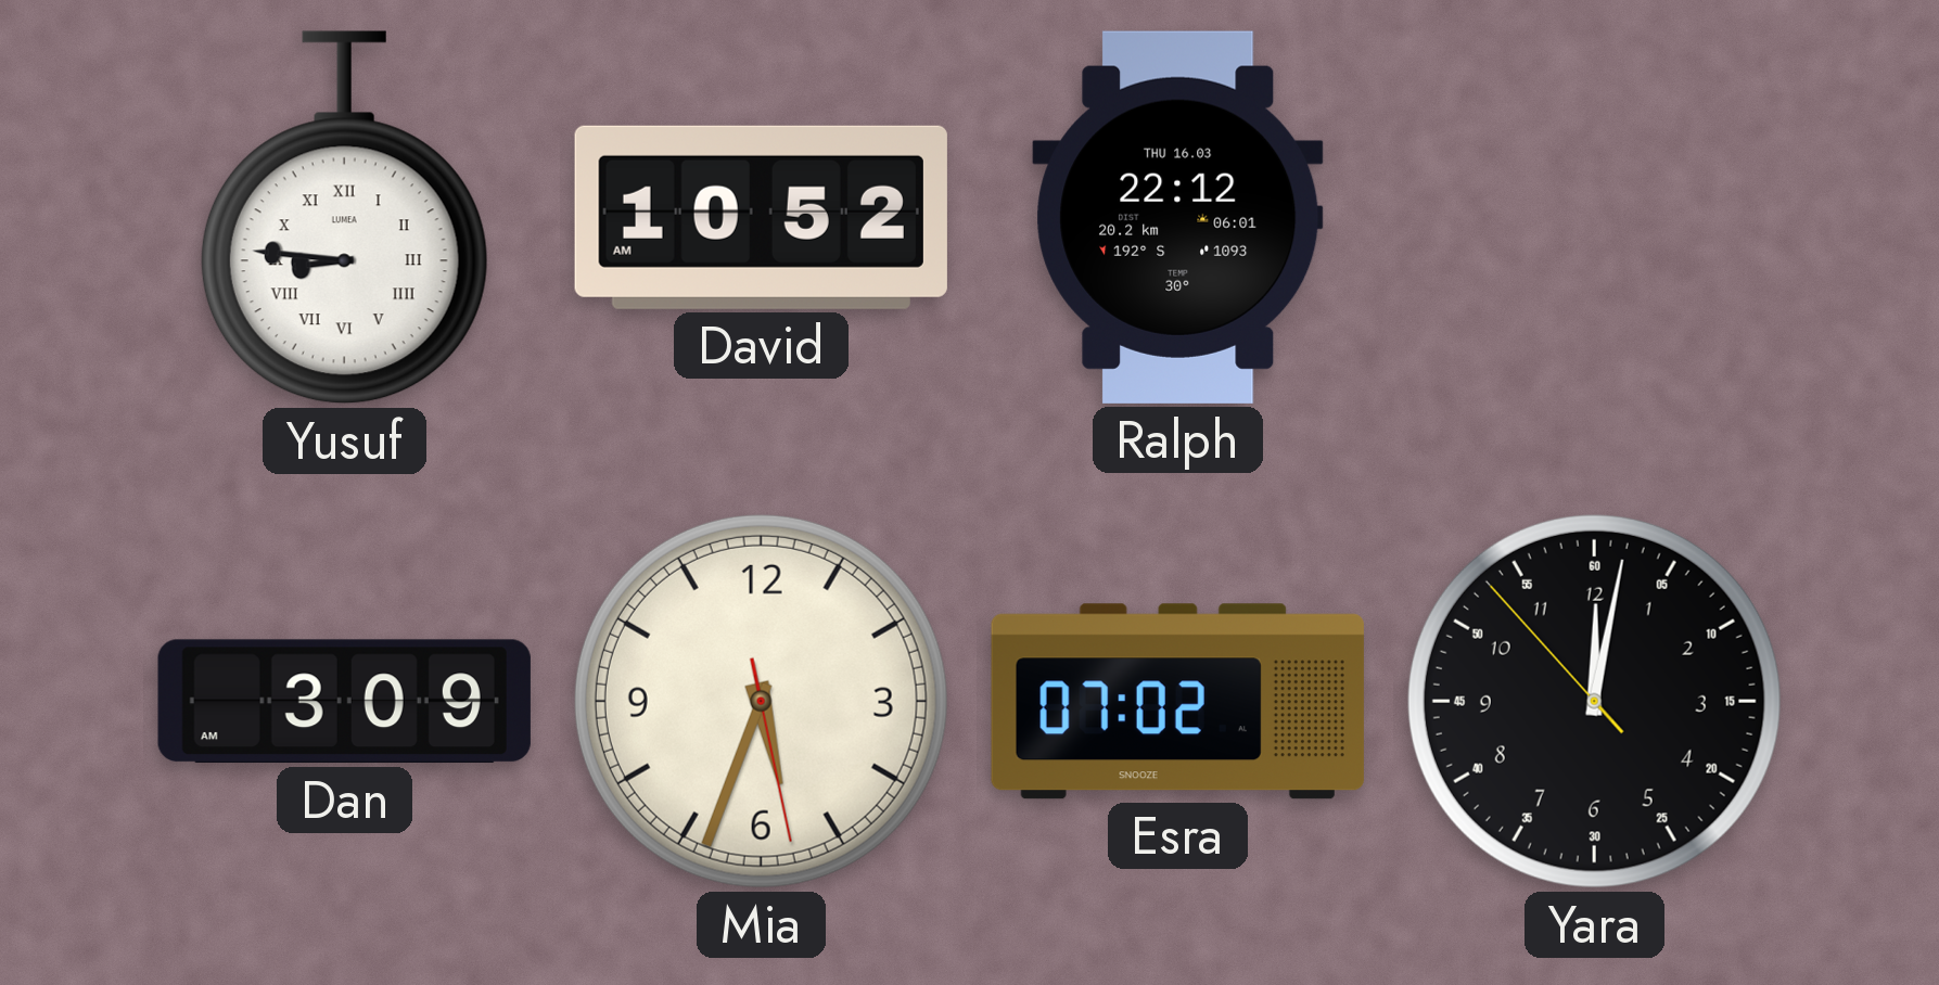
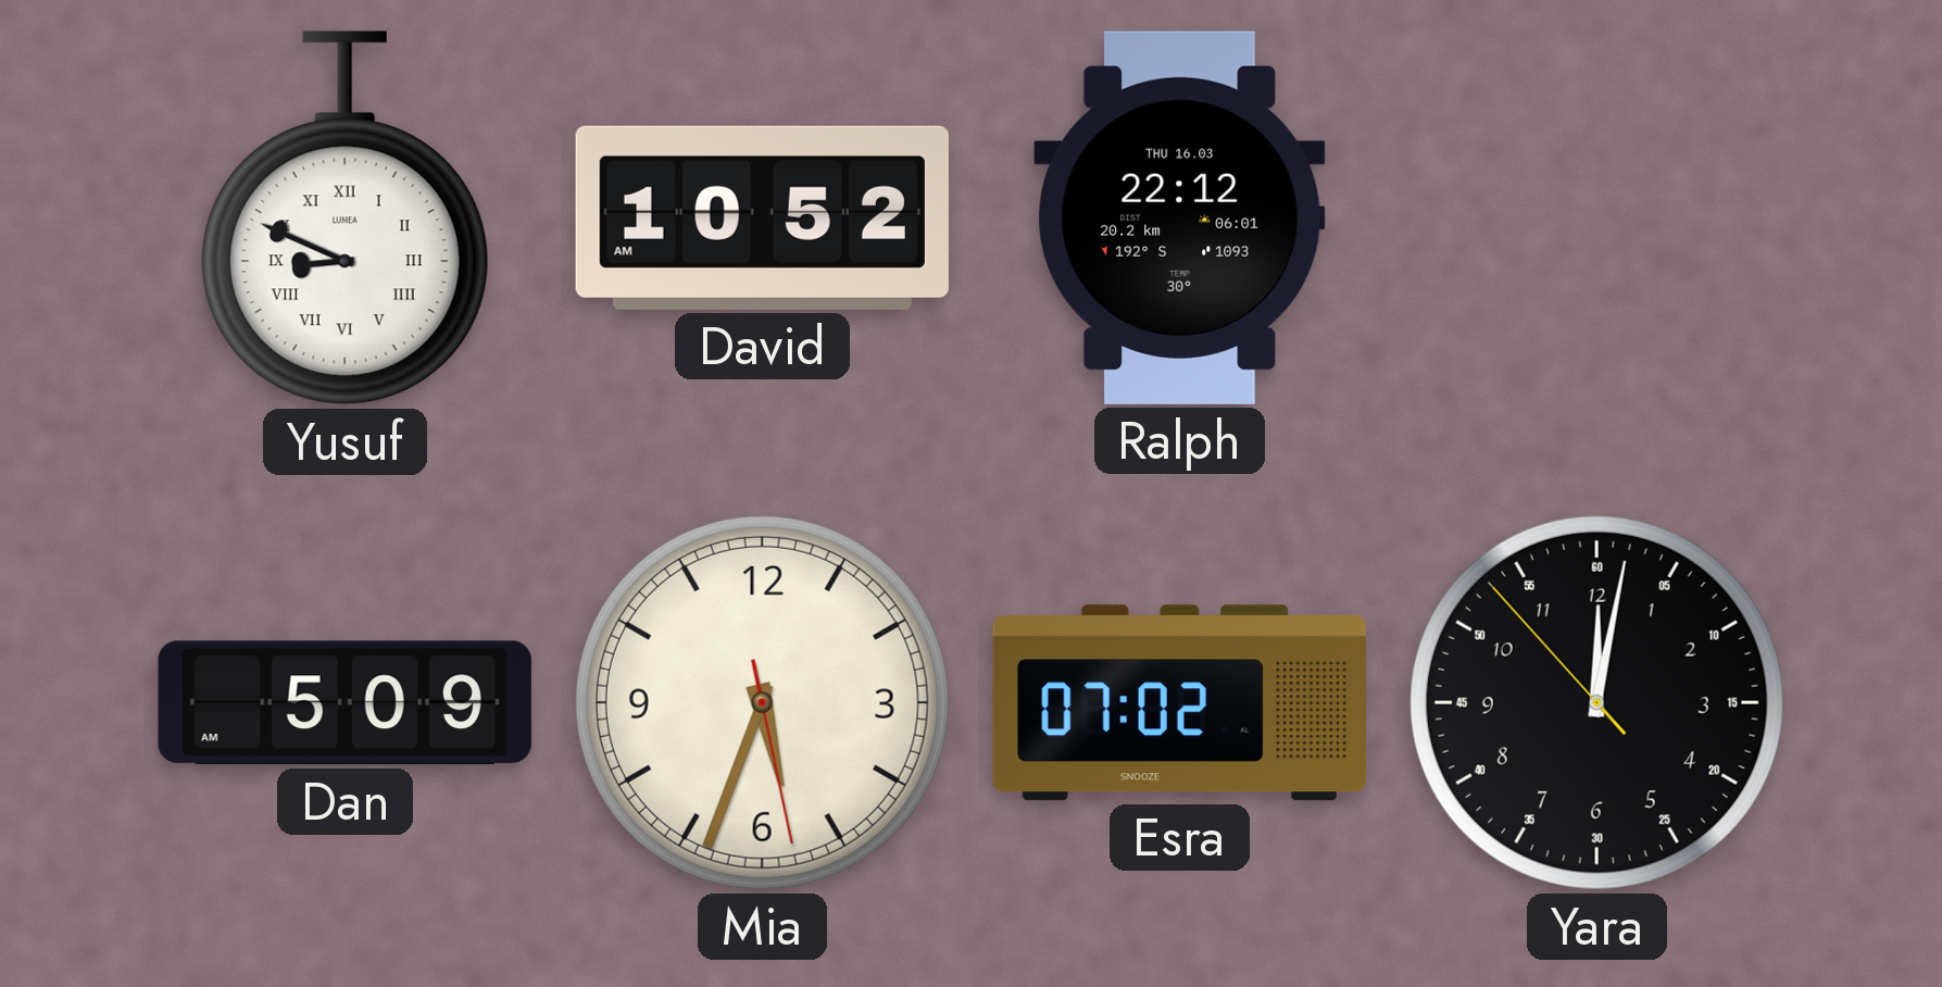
Yusuf: 8:46 -> 8:49
Dan: 3:09 -> 5:09
